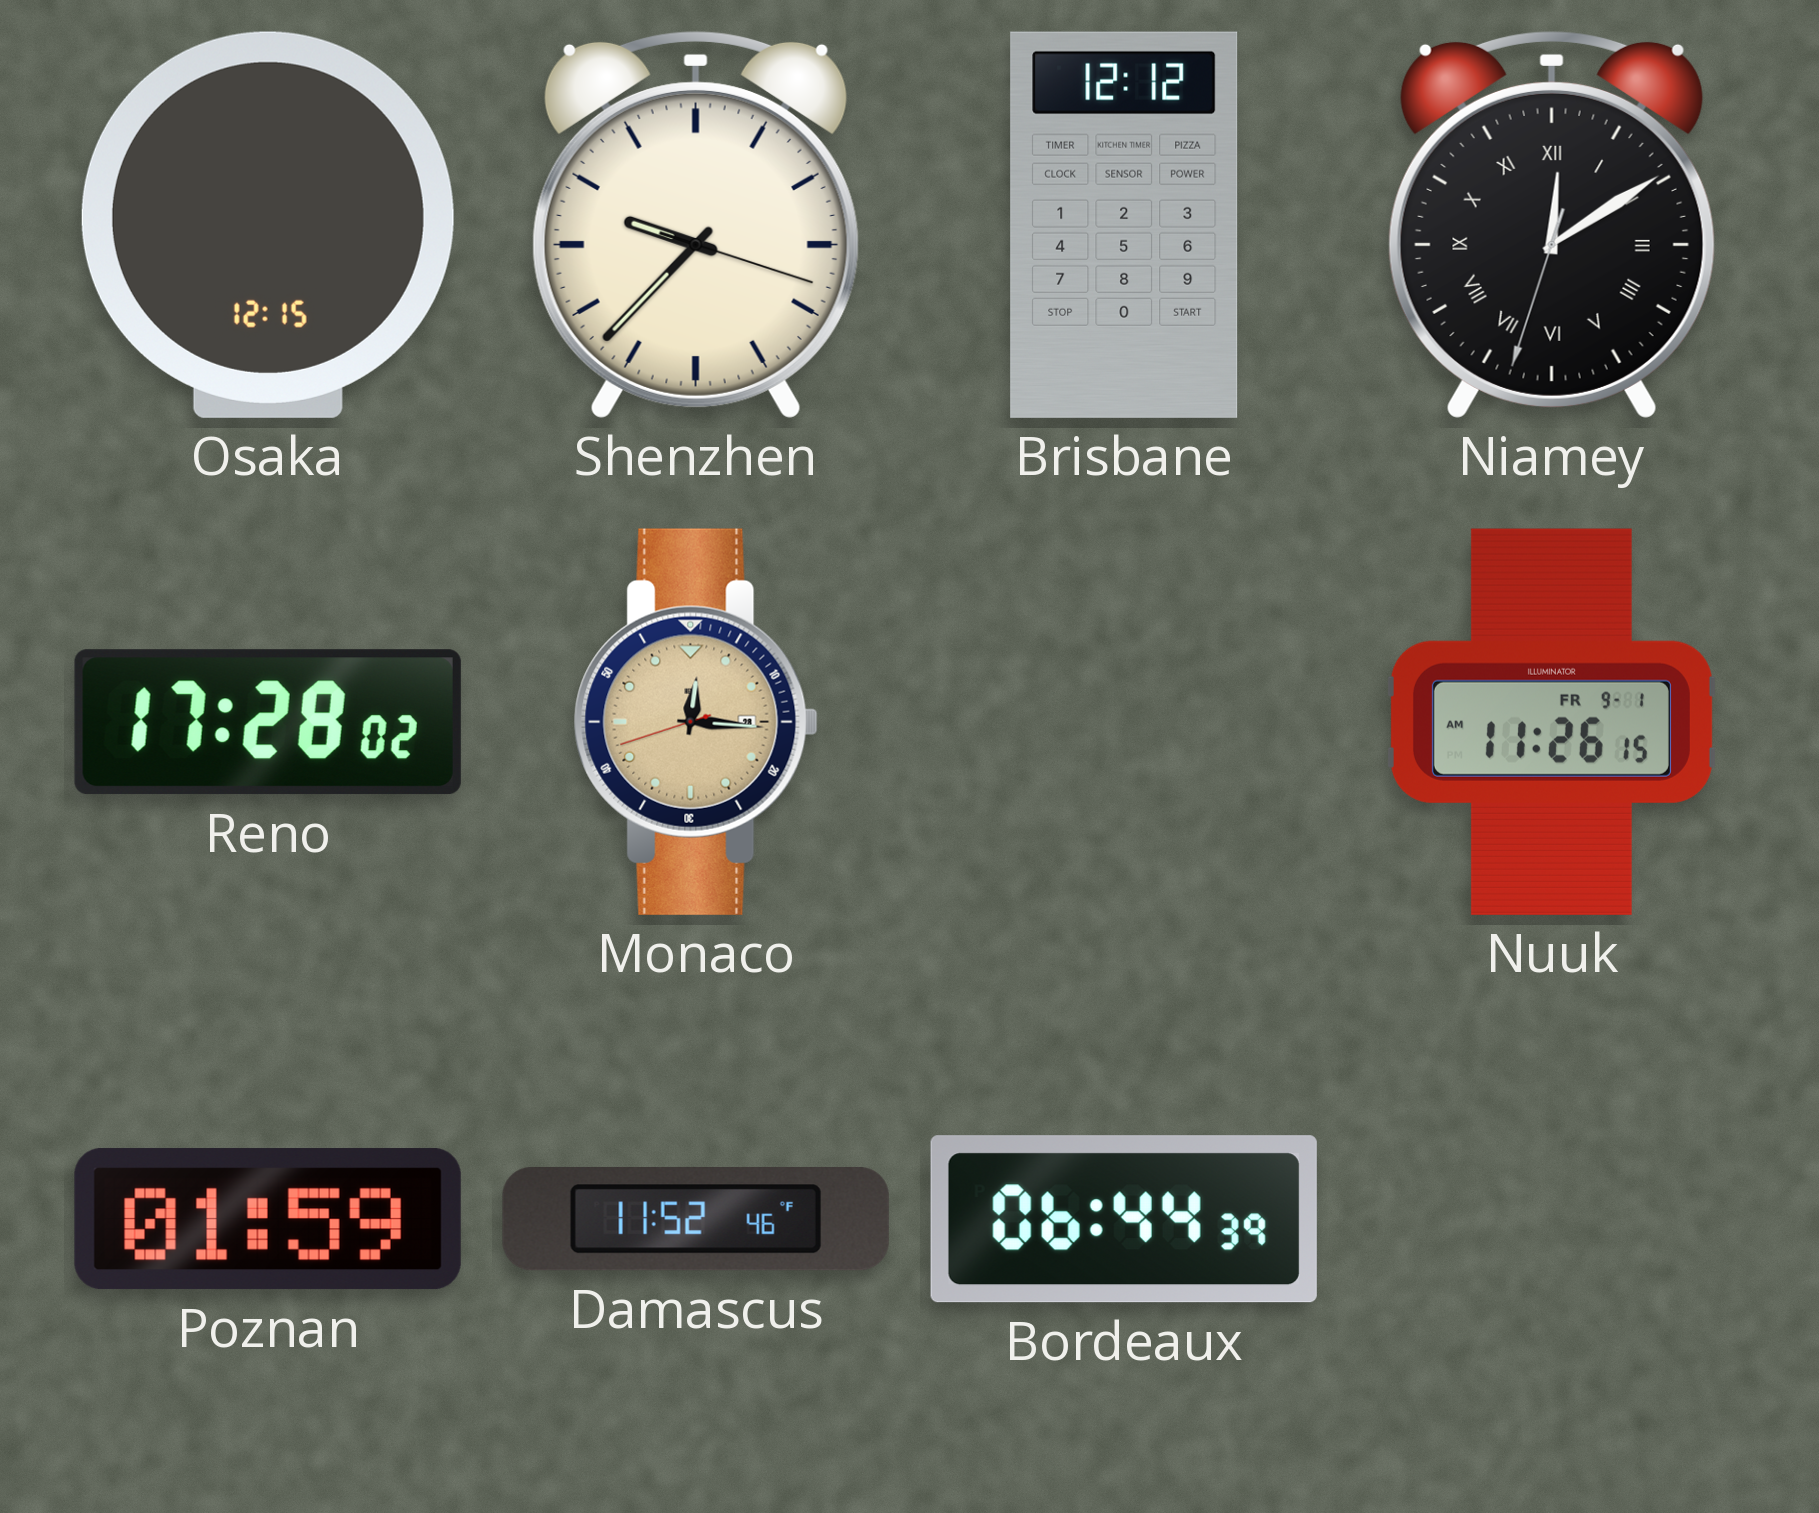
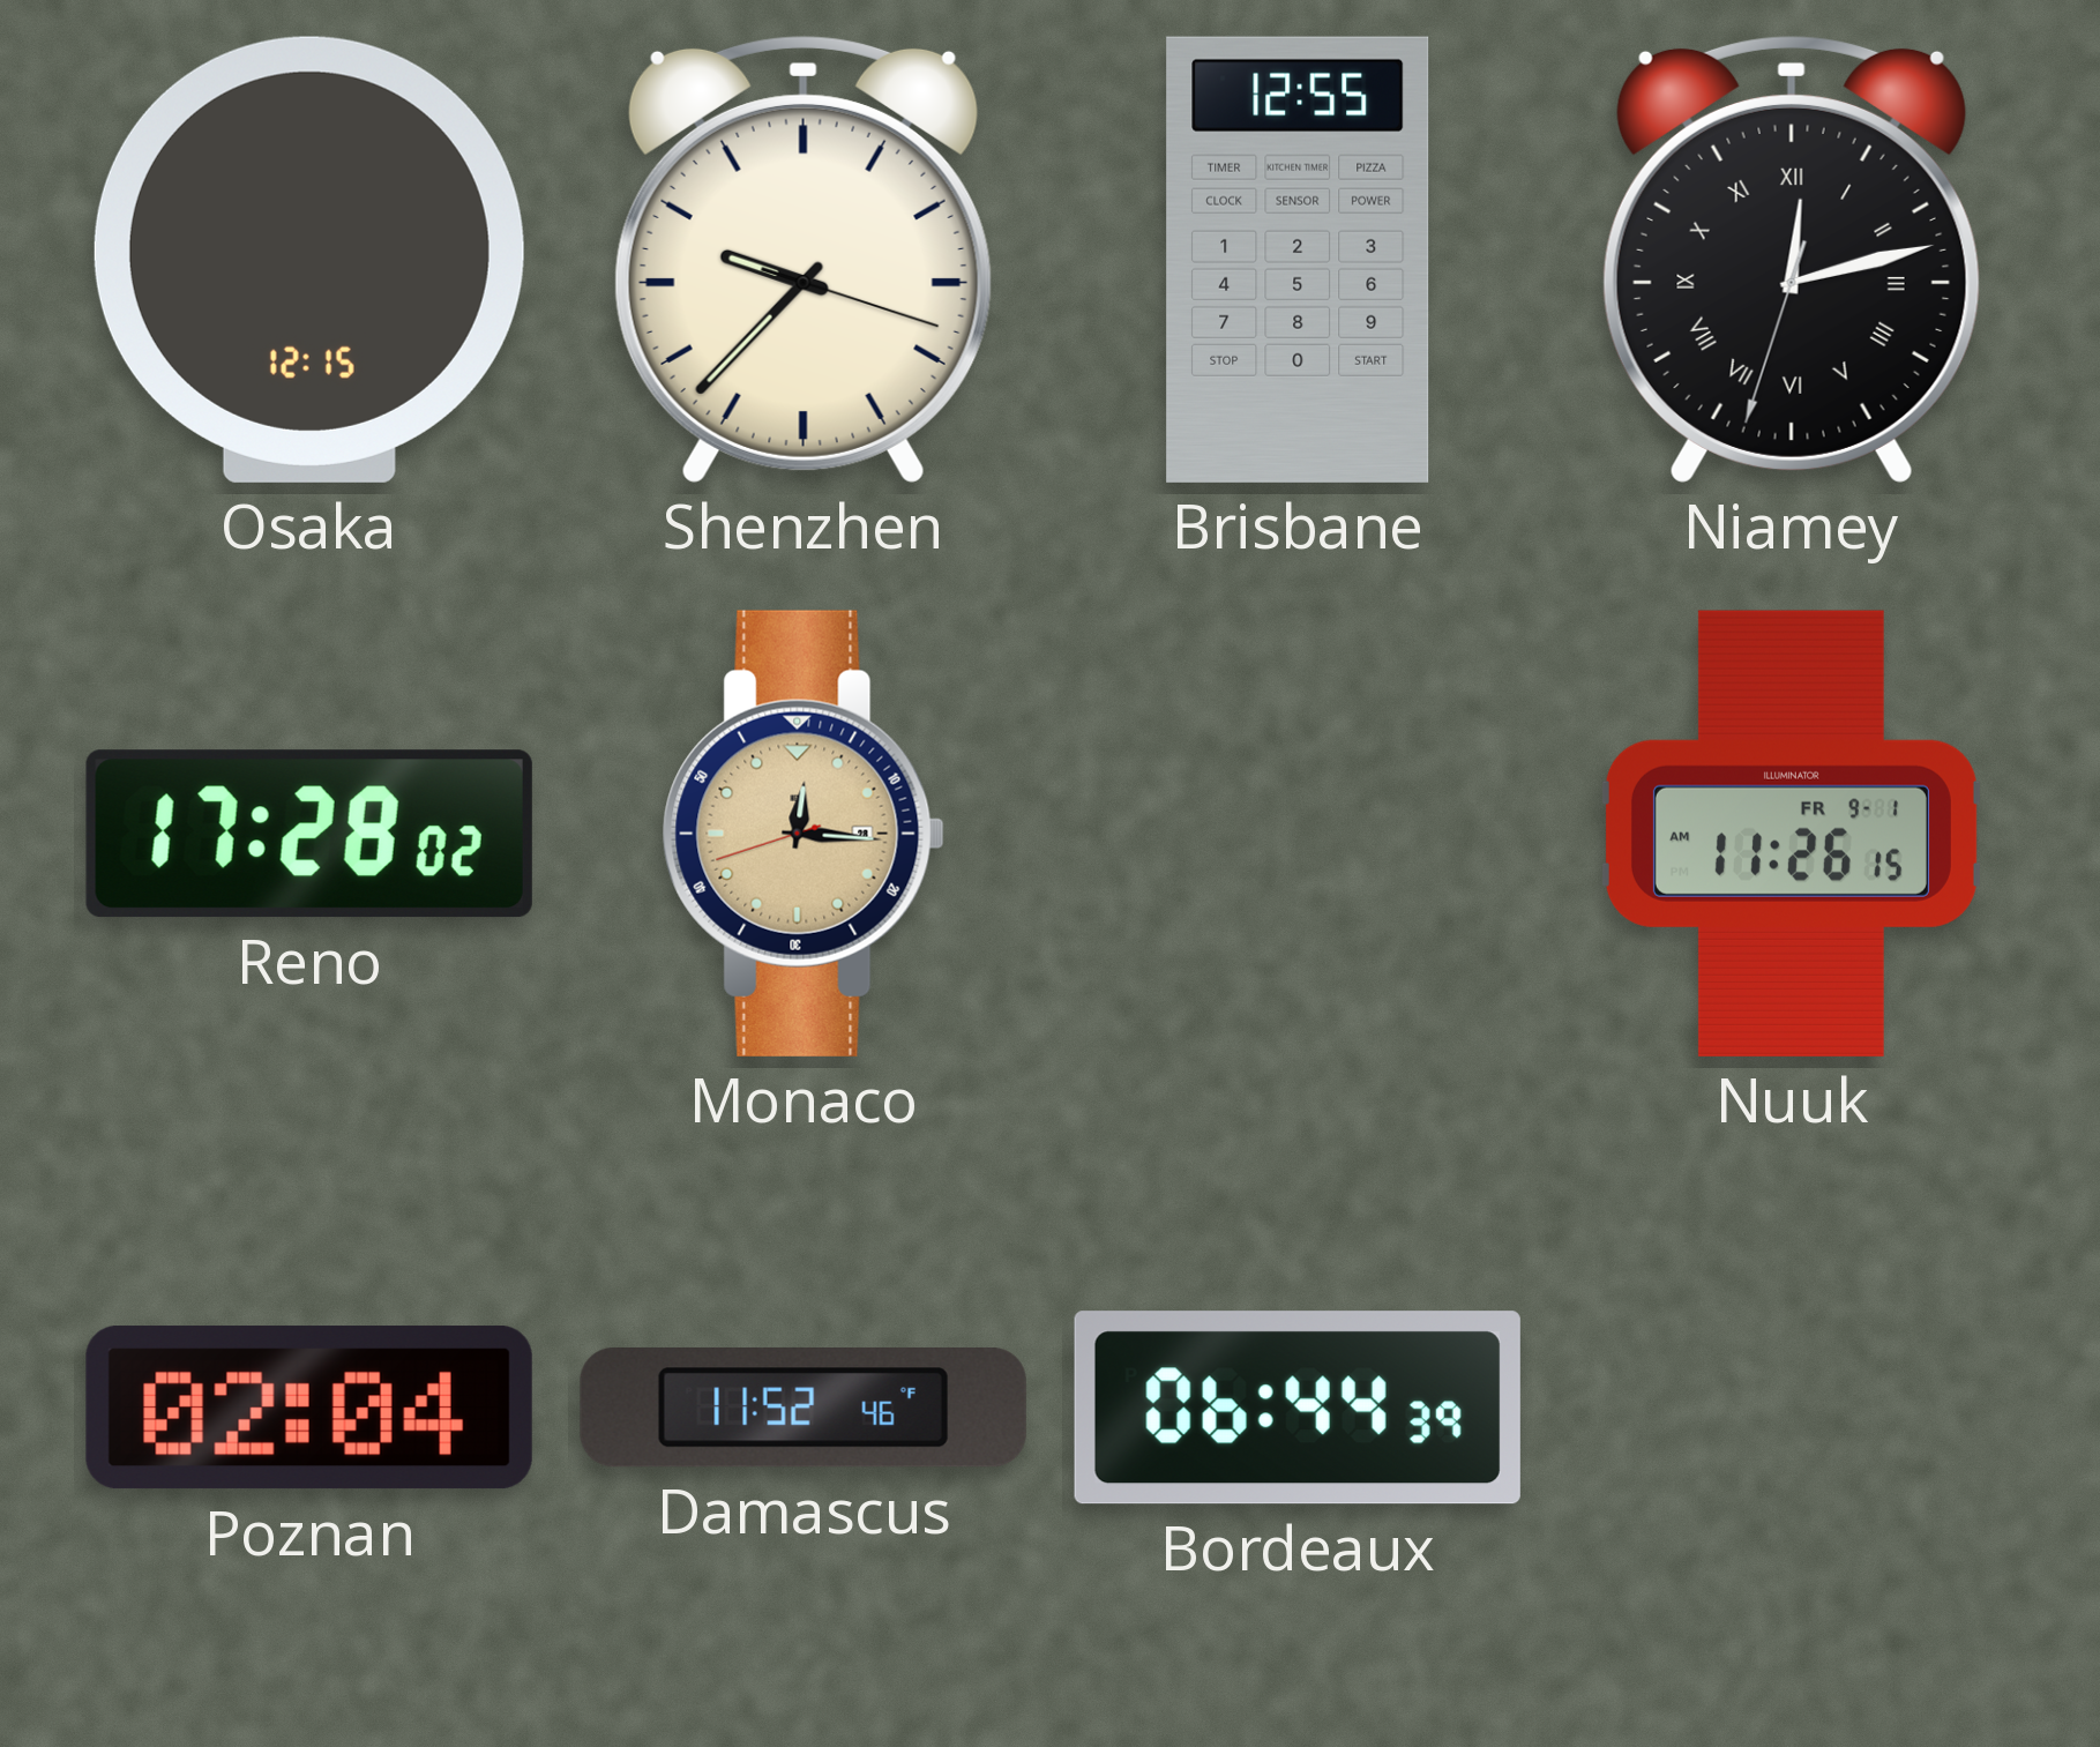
Brisbane: 12:12 -> 12:55
Niamey: 12:09 -> 12:12
Poznan: 01:59 -> 02:04
